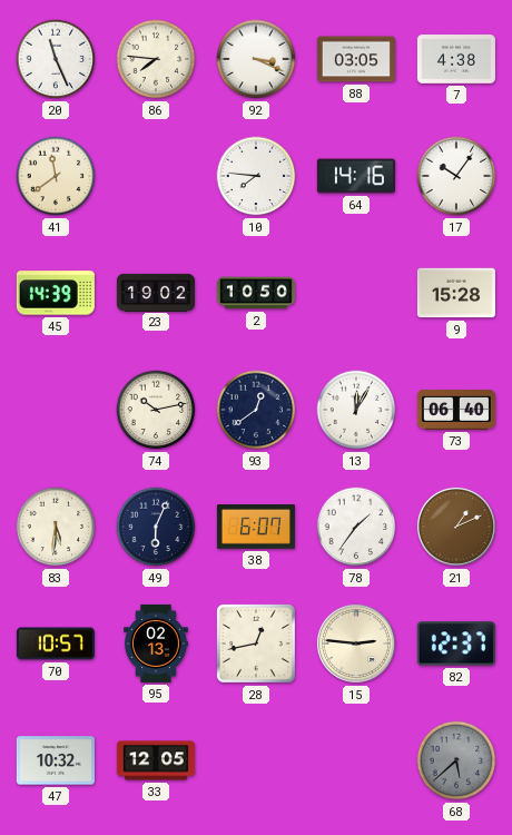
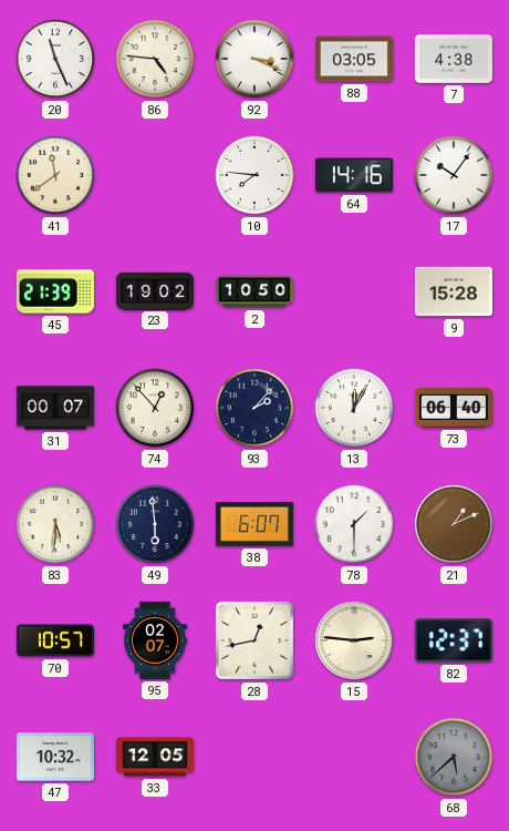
86: 7:46 -> 4:46
45: 14:39 -> 21:39
31: none -> 00:07
74: 10:13 -> 12:53
93: 12:39 -> 2:07
49: 6:04 -> 5:59
78: 1:36 -> 1:30
95: 02:13 -> 02:07
